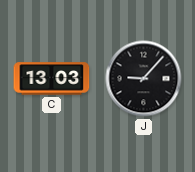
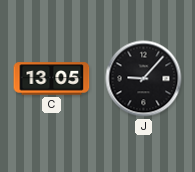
C: 13:03 -> 13:05
